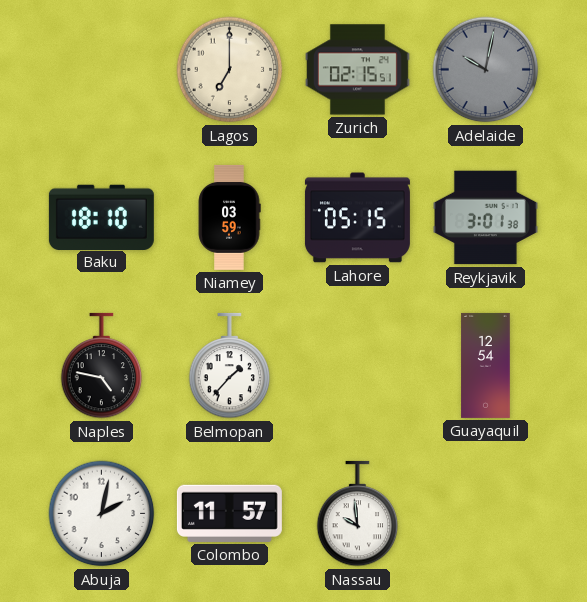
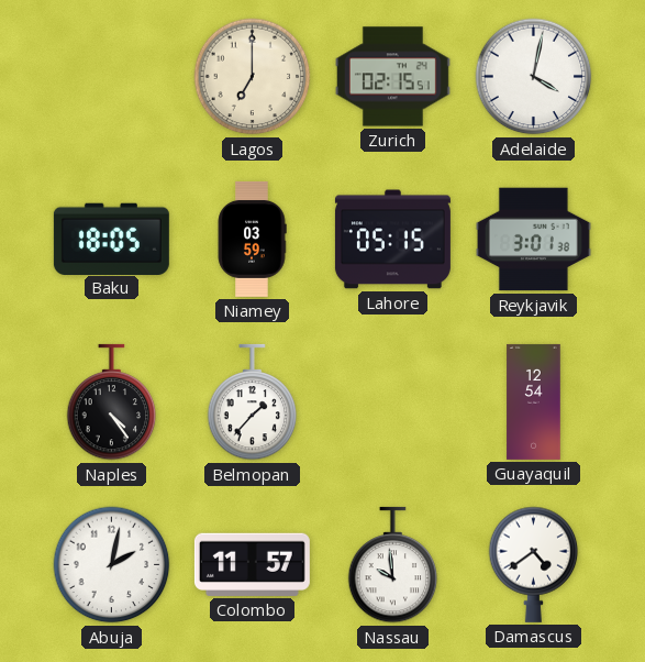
Adelaide: 10:02 -> 4:02
Adelaide dial: grey -> white
Baku: 18:10 -> 18:05
Naples: 4:47 -> 4:24
Damascus: none -> 4:39
